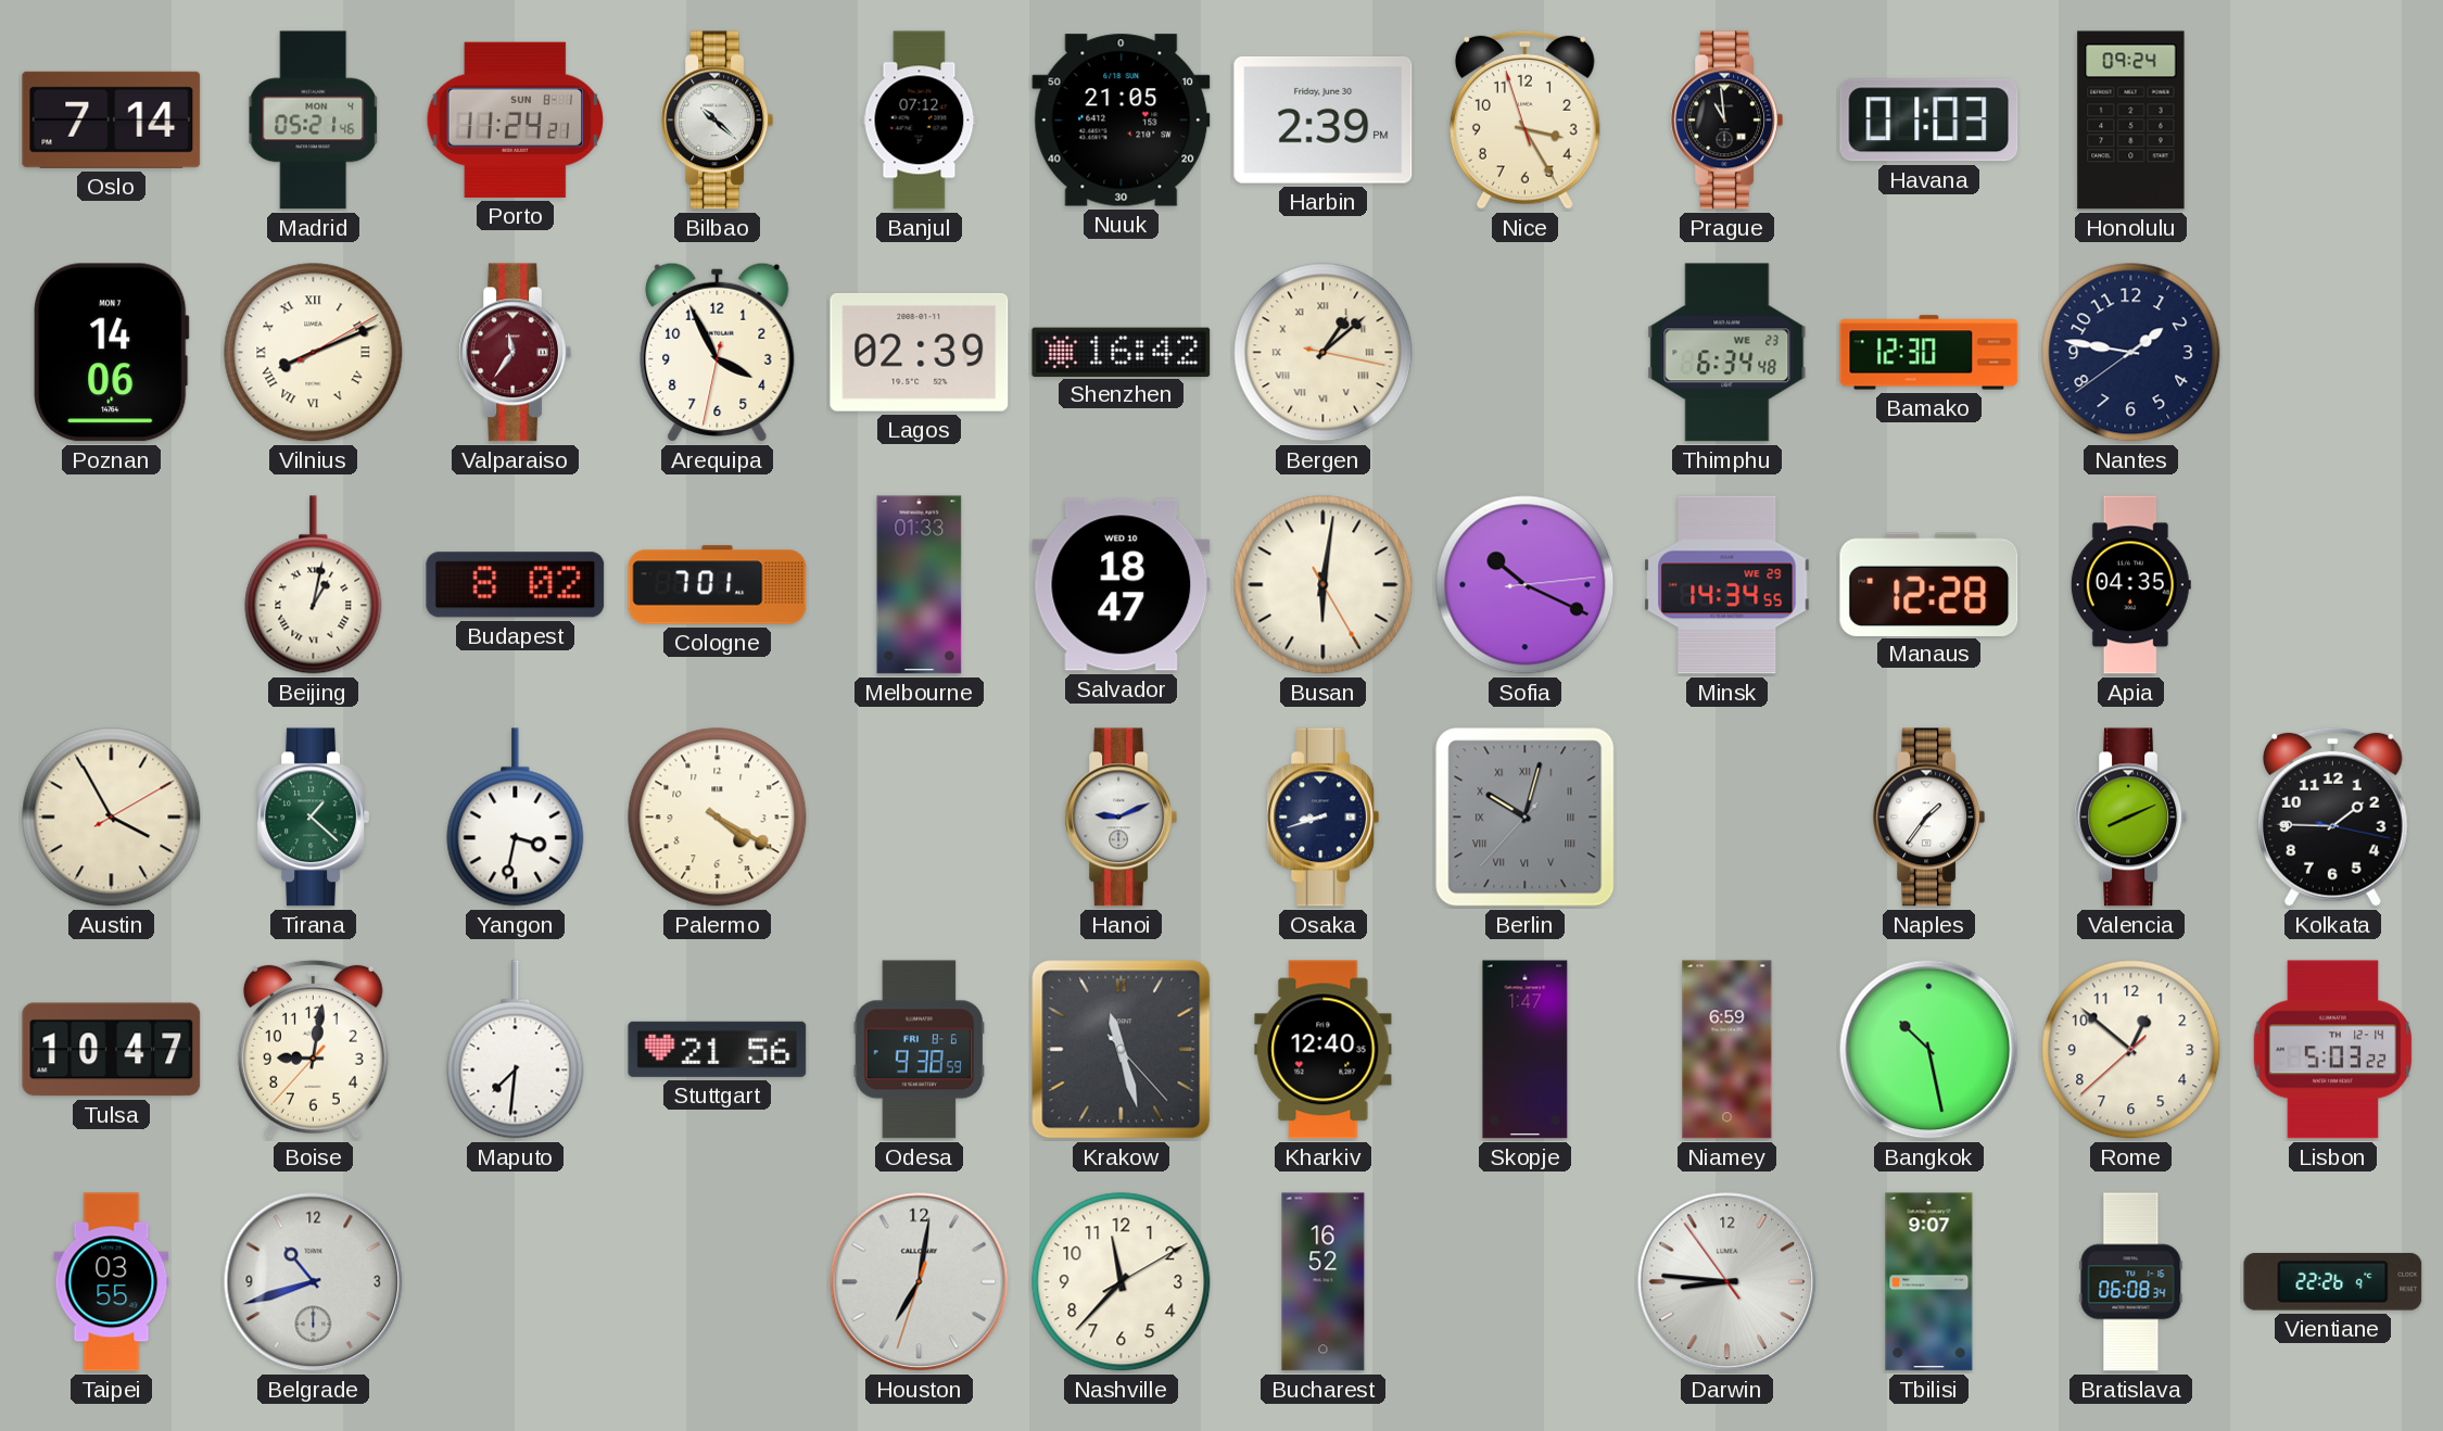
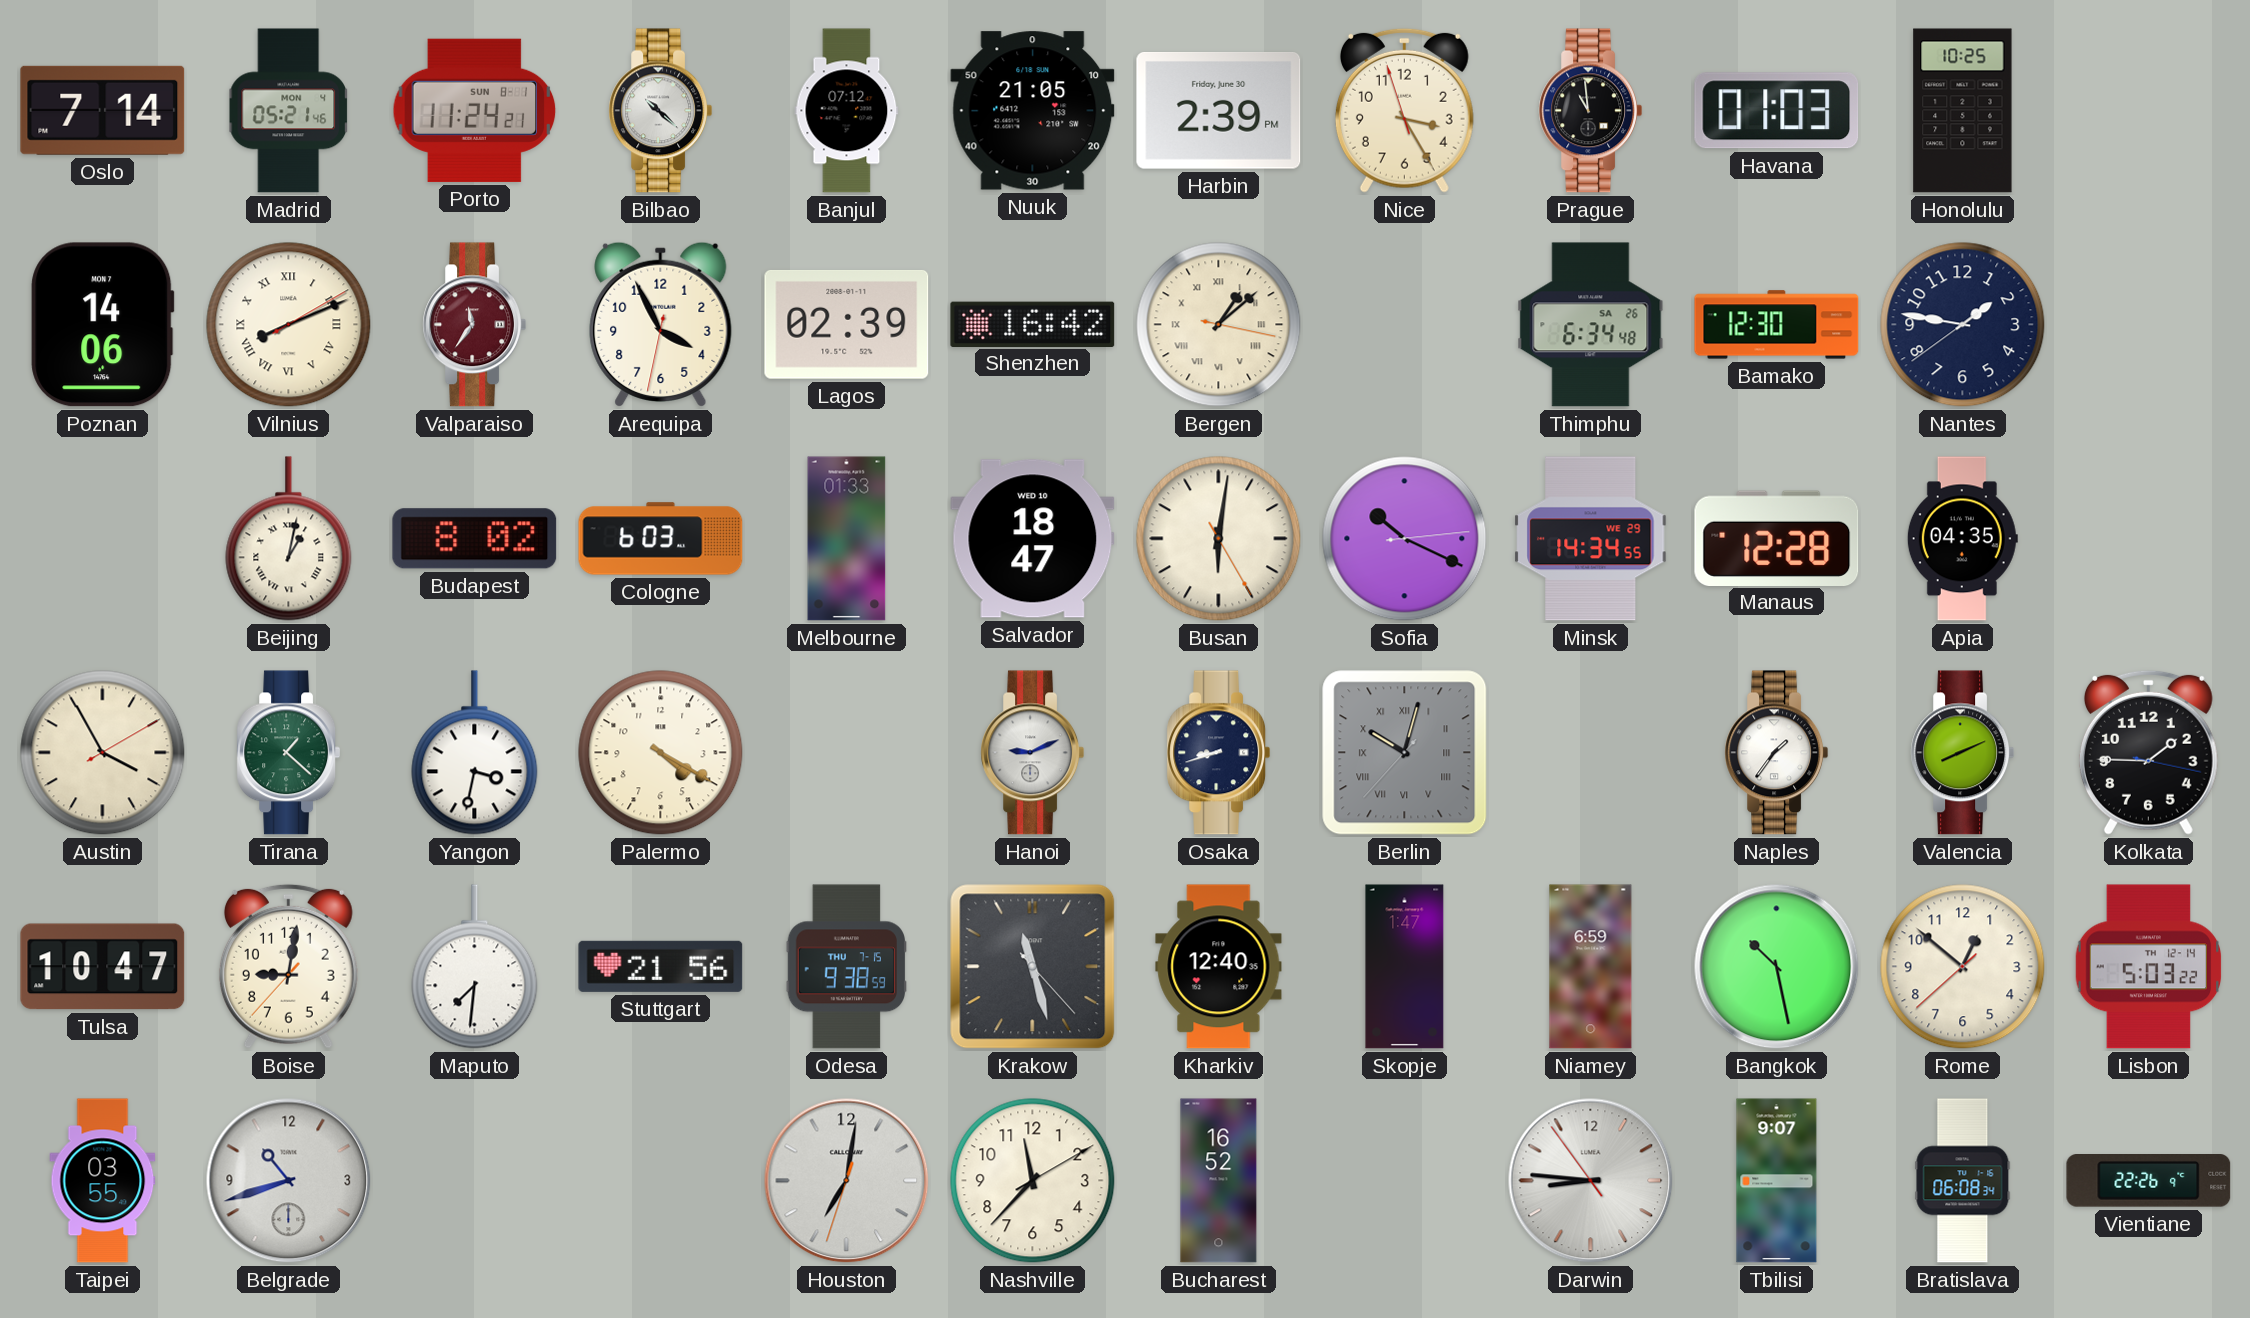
Honolulu: 09:24 -> 10:25
Thimphu date: WE 23 -> SA 26
Cologne: 7:01 -> 6:03
Odesa date: FRI 8-6 -> THU 7-15
